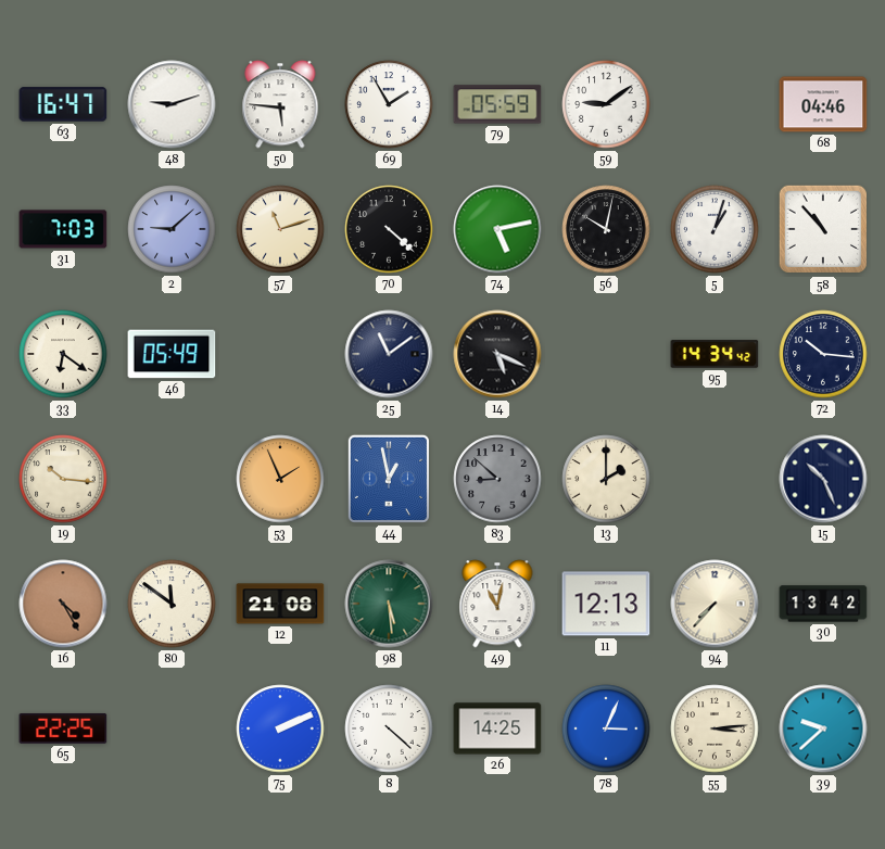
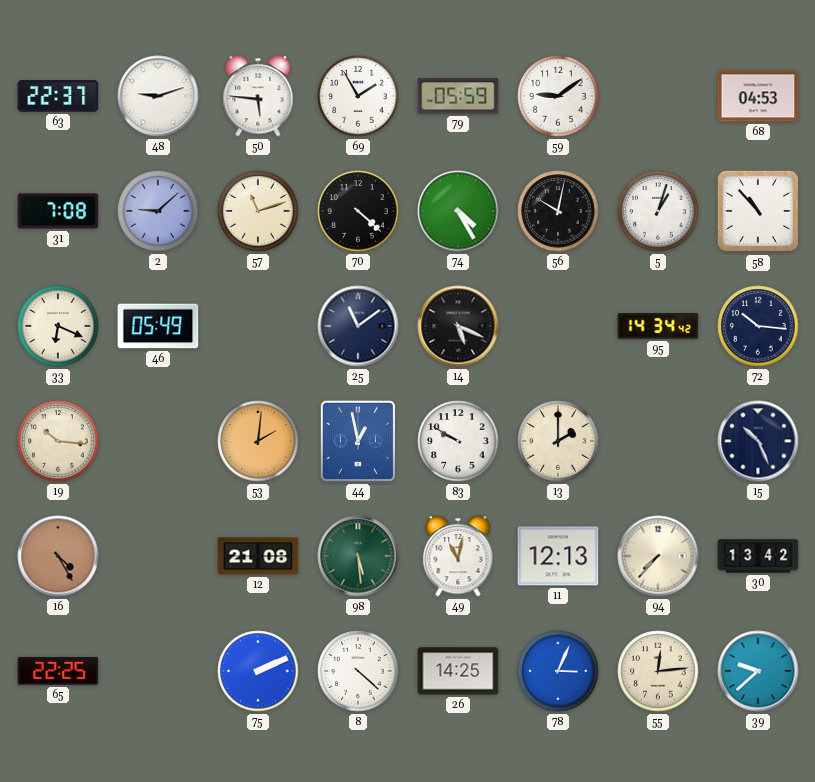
63: 16:47 -> 22:37
68: 04:46 -> 04:53
31: 7:03 -> 7:08
74: 5:13 -> 4:25
33: 6:21 -> 6:19
53: 1:56 -> 2:01
83: 8:52 -> 9:50
83 dial: grey -> white
80: 11:51 -> none
55: 3:14 -> 12:14
